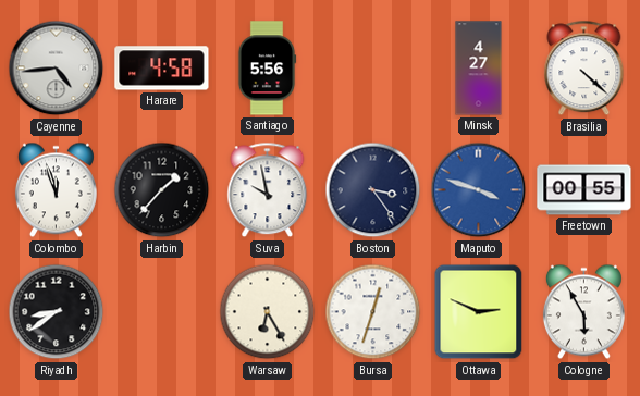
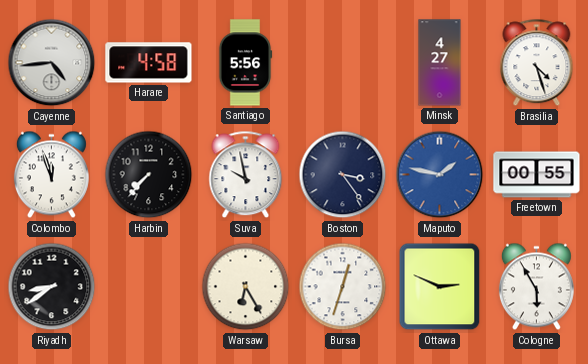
Brasilia: 4:22 -> 4:27
Harbin: 1:37 -> 7:37
Maputo: 3:48 -> 1:47
